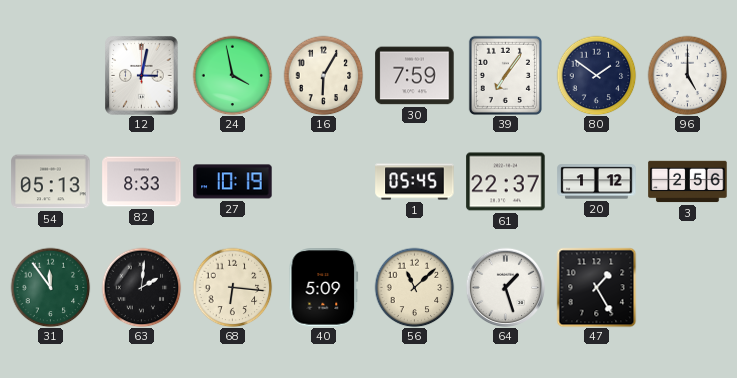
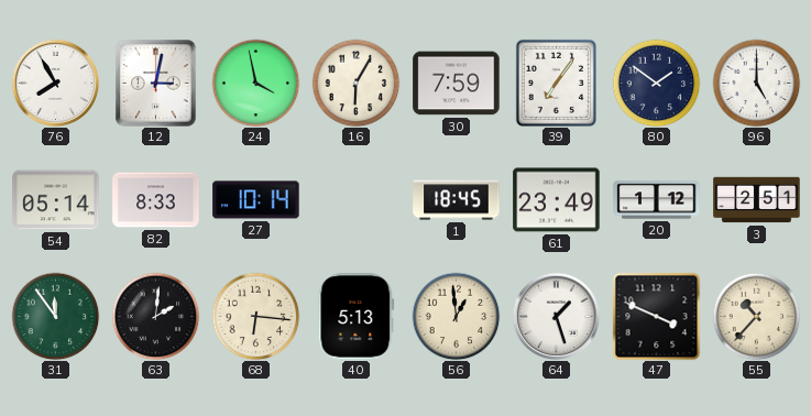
76: none -> 7:55
54: 05:13 -> 05:14
27: 10:19 -> 10:14
1: 05:45 -> 18:45
61: 22:37 -> 23:49
3: 2:56 -> 2:51
40: 5:09 -> 5:13
56: 11:08 -> 12:59
47: 1:25 -> 3:49
55: none -> 10:37
